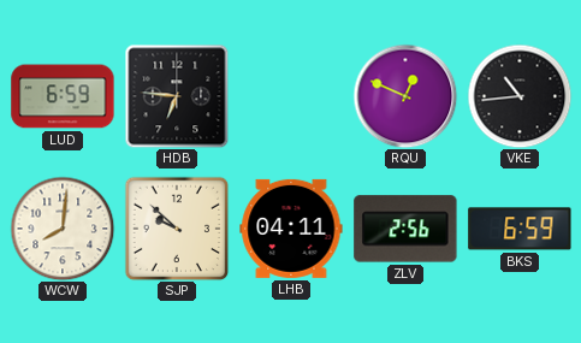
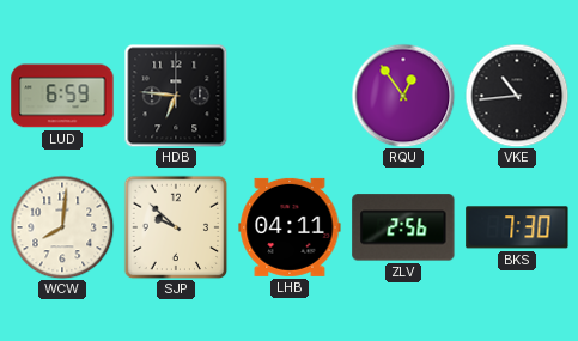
RQU: 12:49 -> 12:54
BKS: 6:59 -> 7:30
